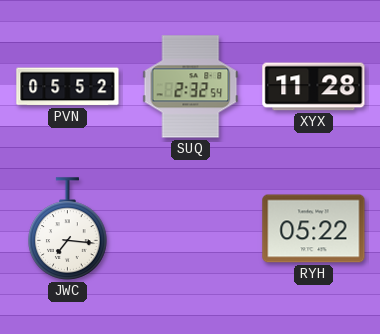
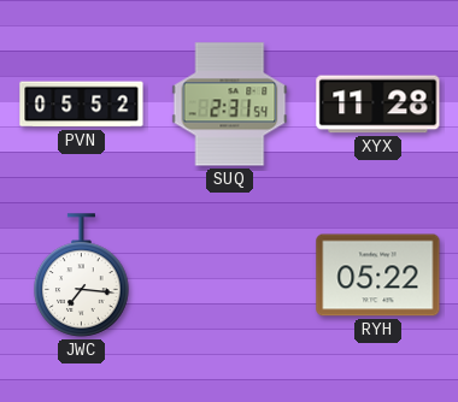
SUQ: 2:32 -> 2:31
